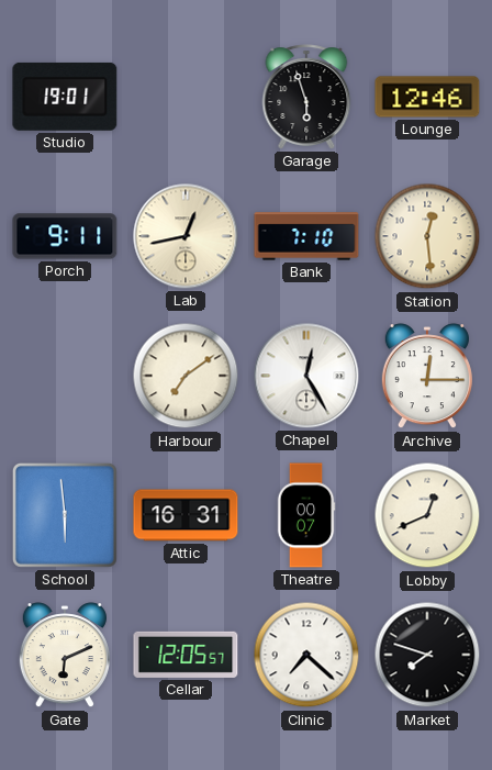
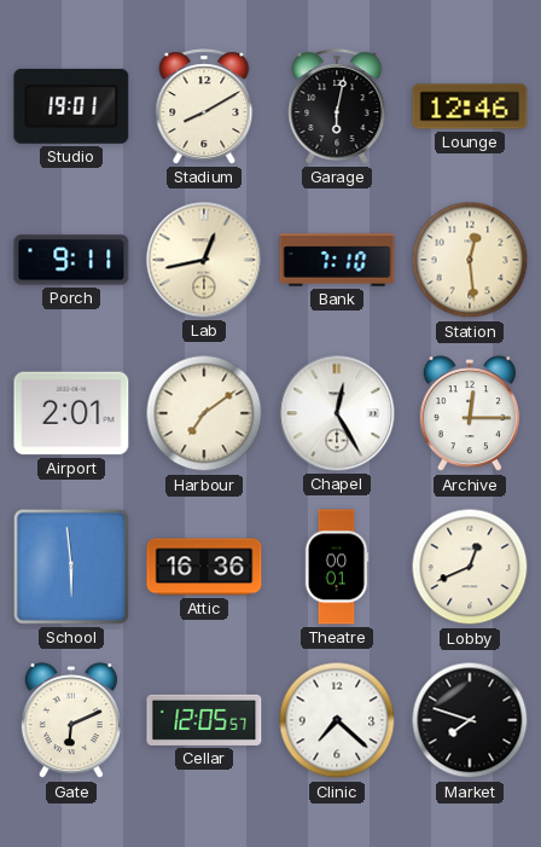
Stadium: none -> 8:10
Garage: 5:57 -> 6:02
Airport: none -> 2:01
Attic: 16:31 -> 16:36
Theatre: 00:07 -> 00:01
